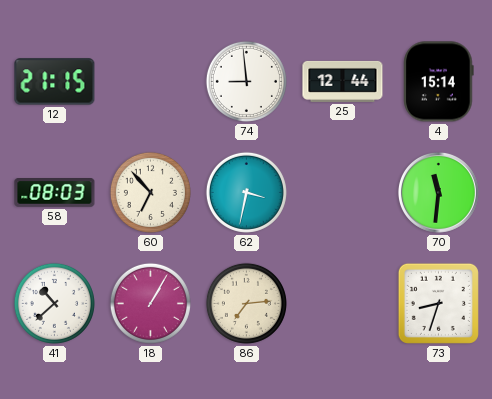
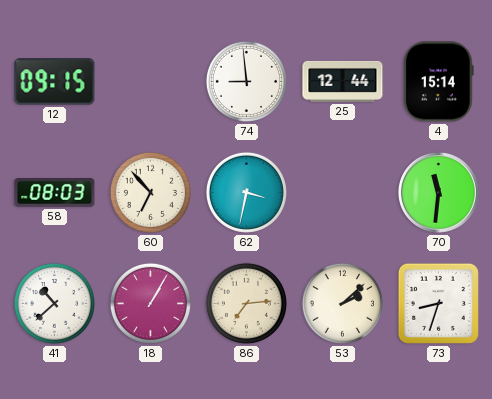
12: 21:15 -> 09:15
53: none -> 2:08
